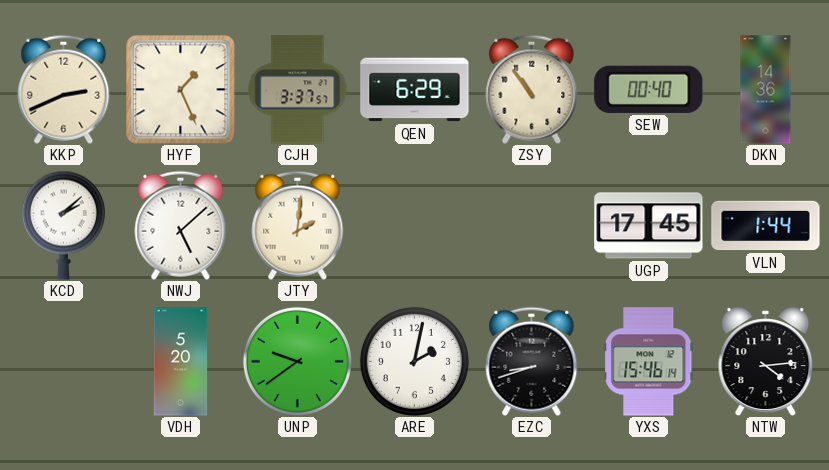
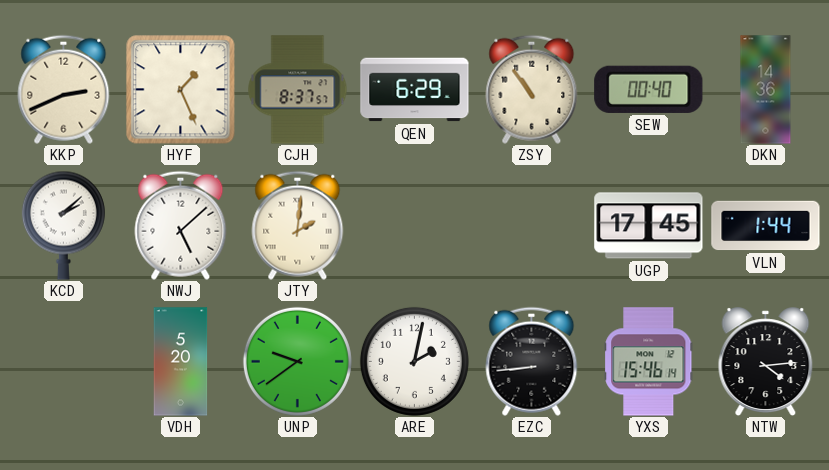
CJH: 3:37 -> 8:37
EZC: 8:42 -> 8:44
